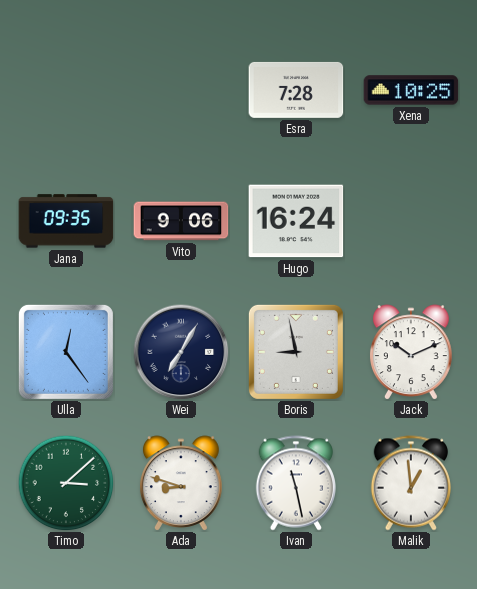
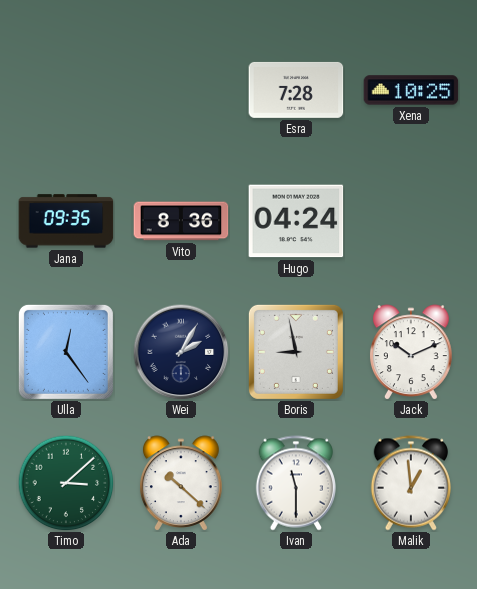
Vito: 9:06 -> 8:36
Hugo: 16:24 -> 04:24
Wei: 7:05 -> 2:05
Ada: 8:48 -> 10:22
Ivan: 11:28 -> 11:30
